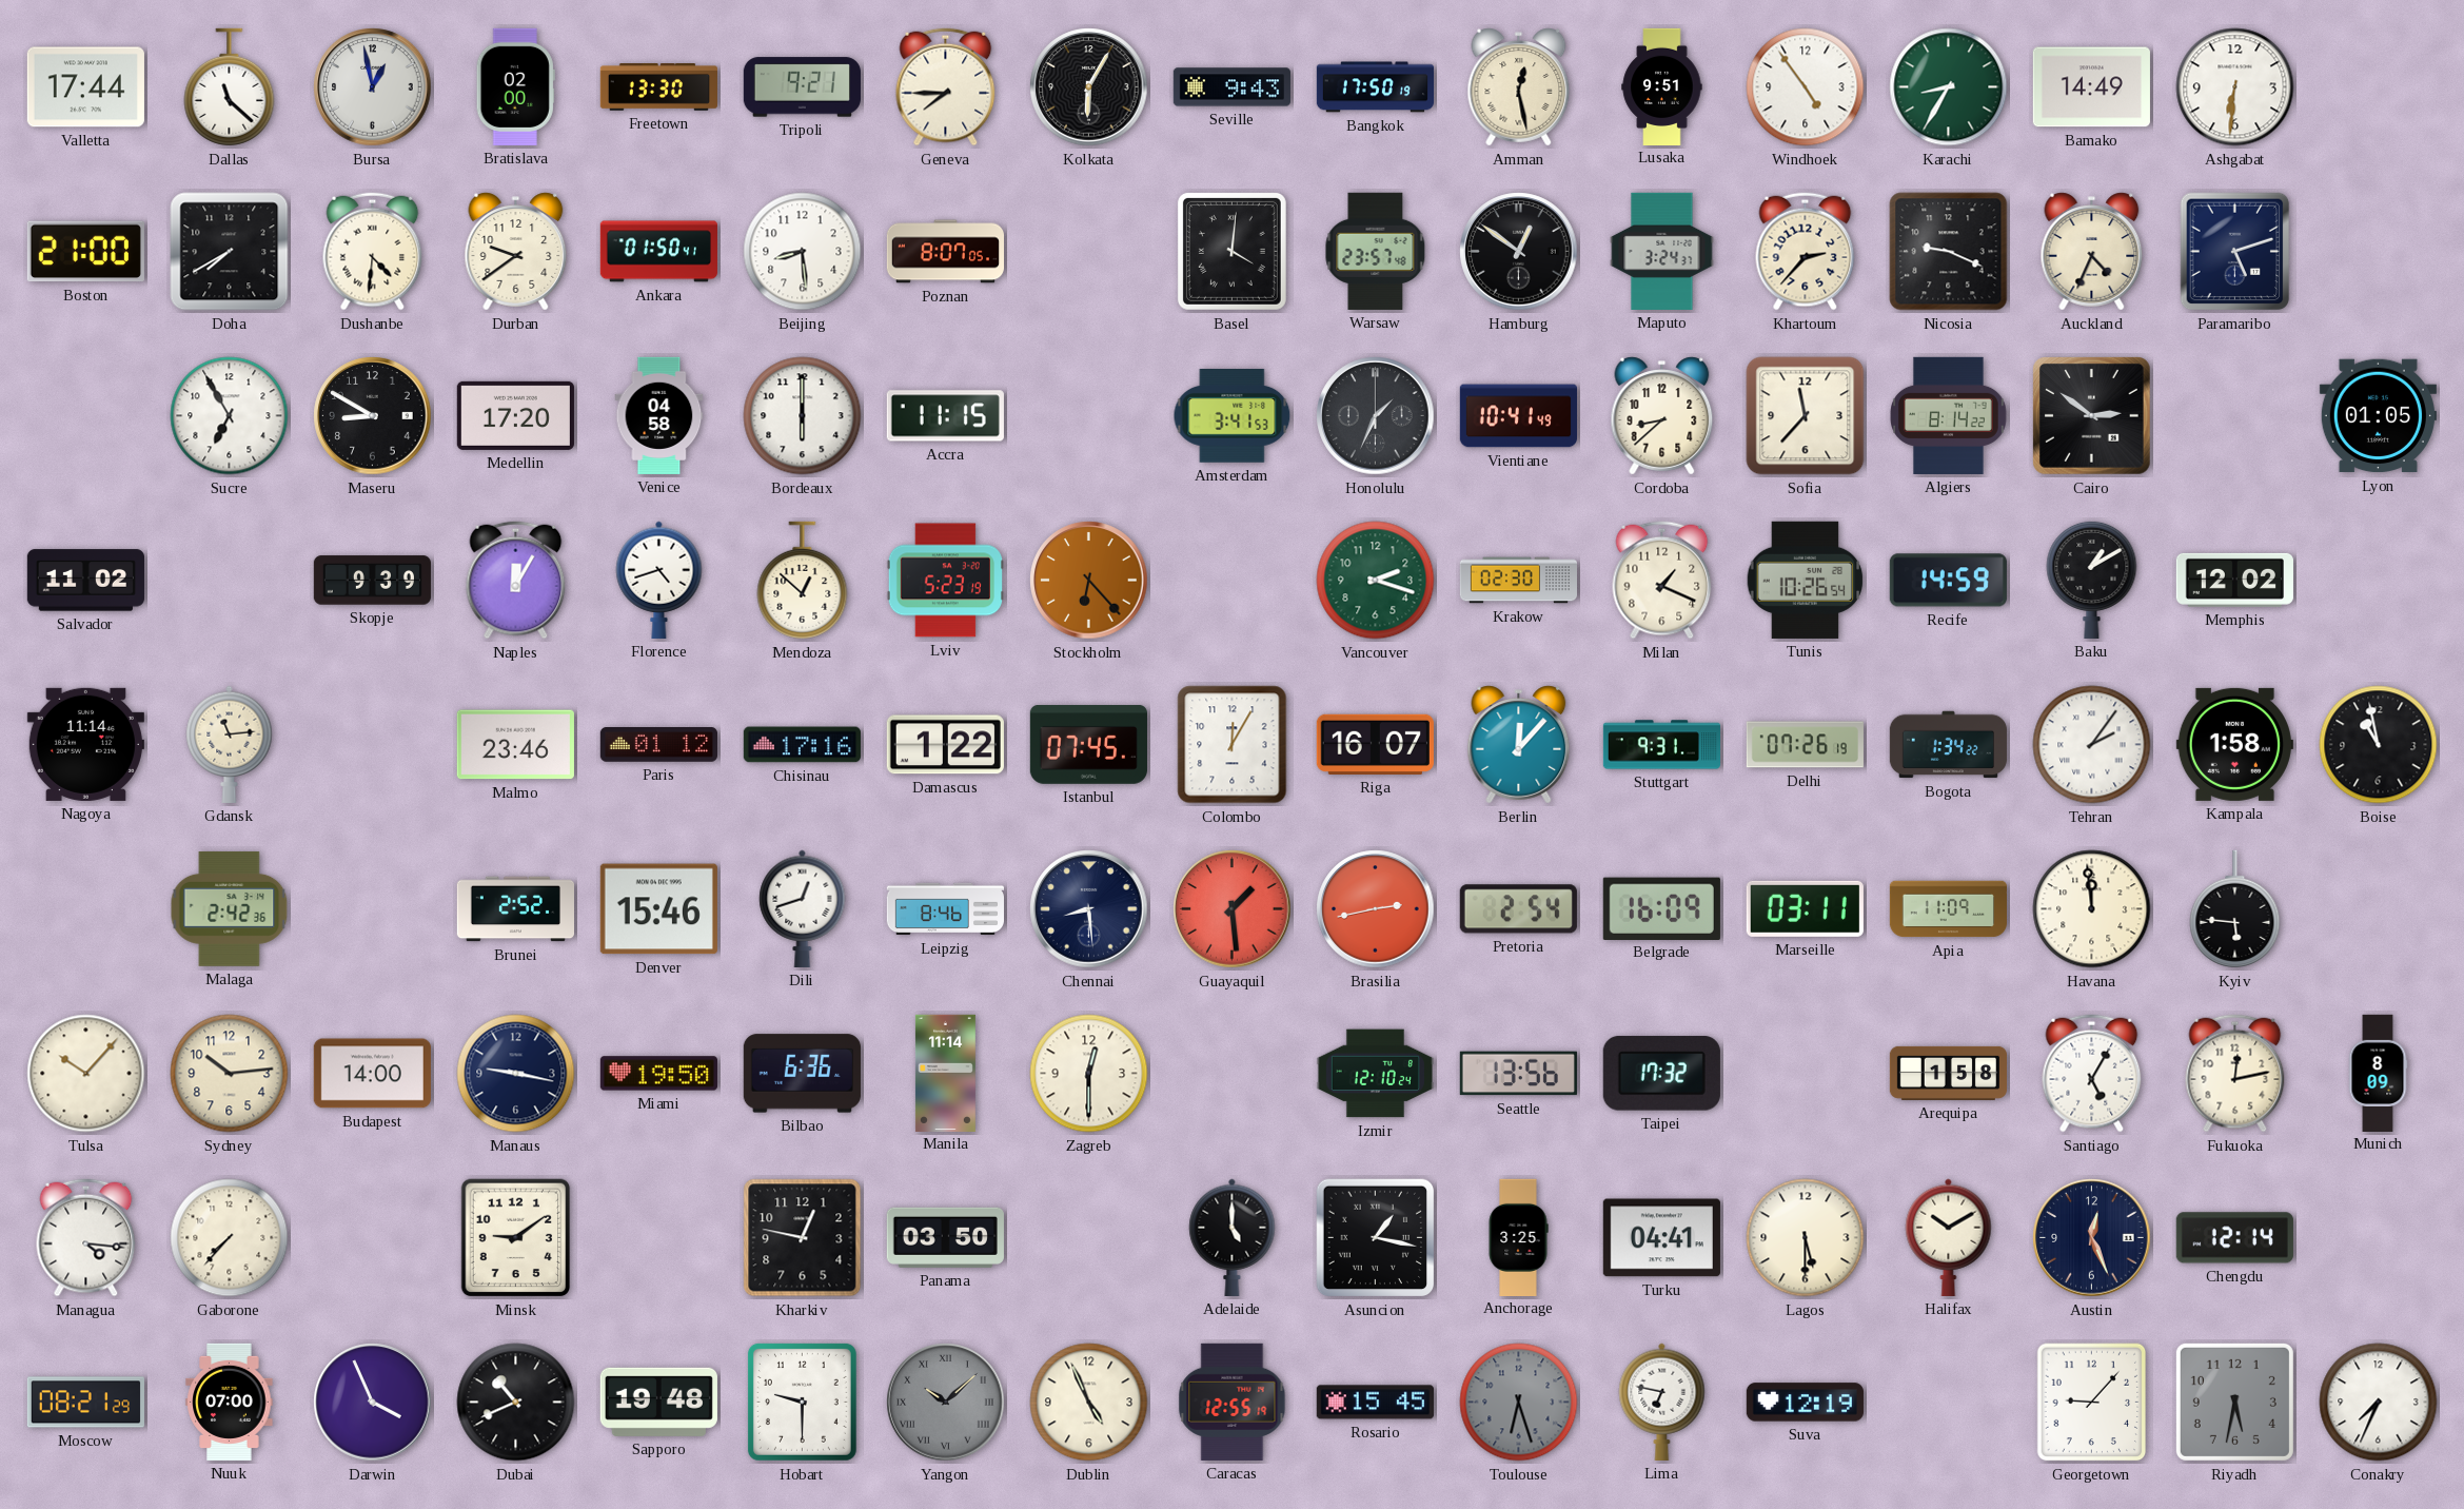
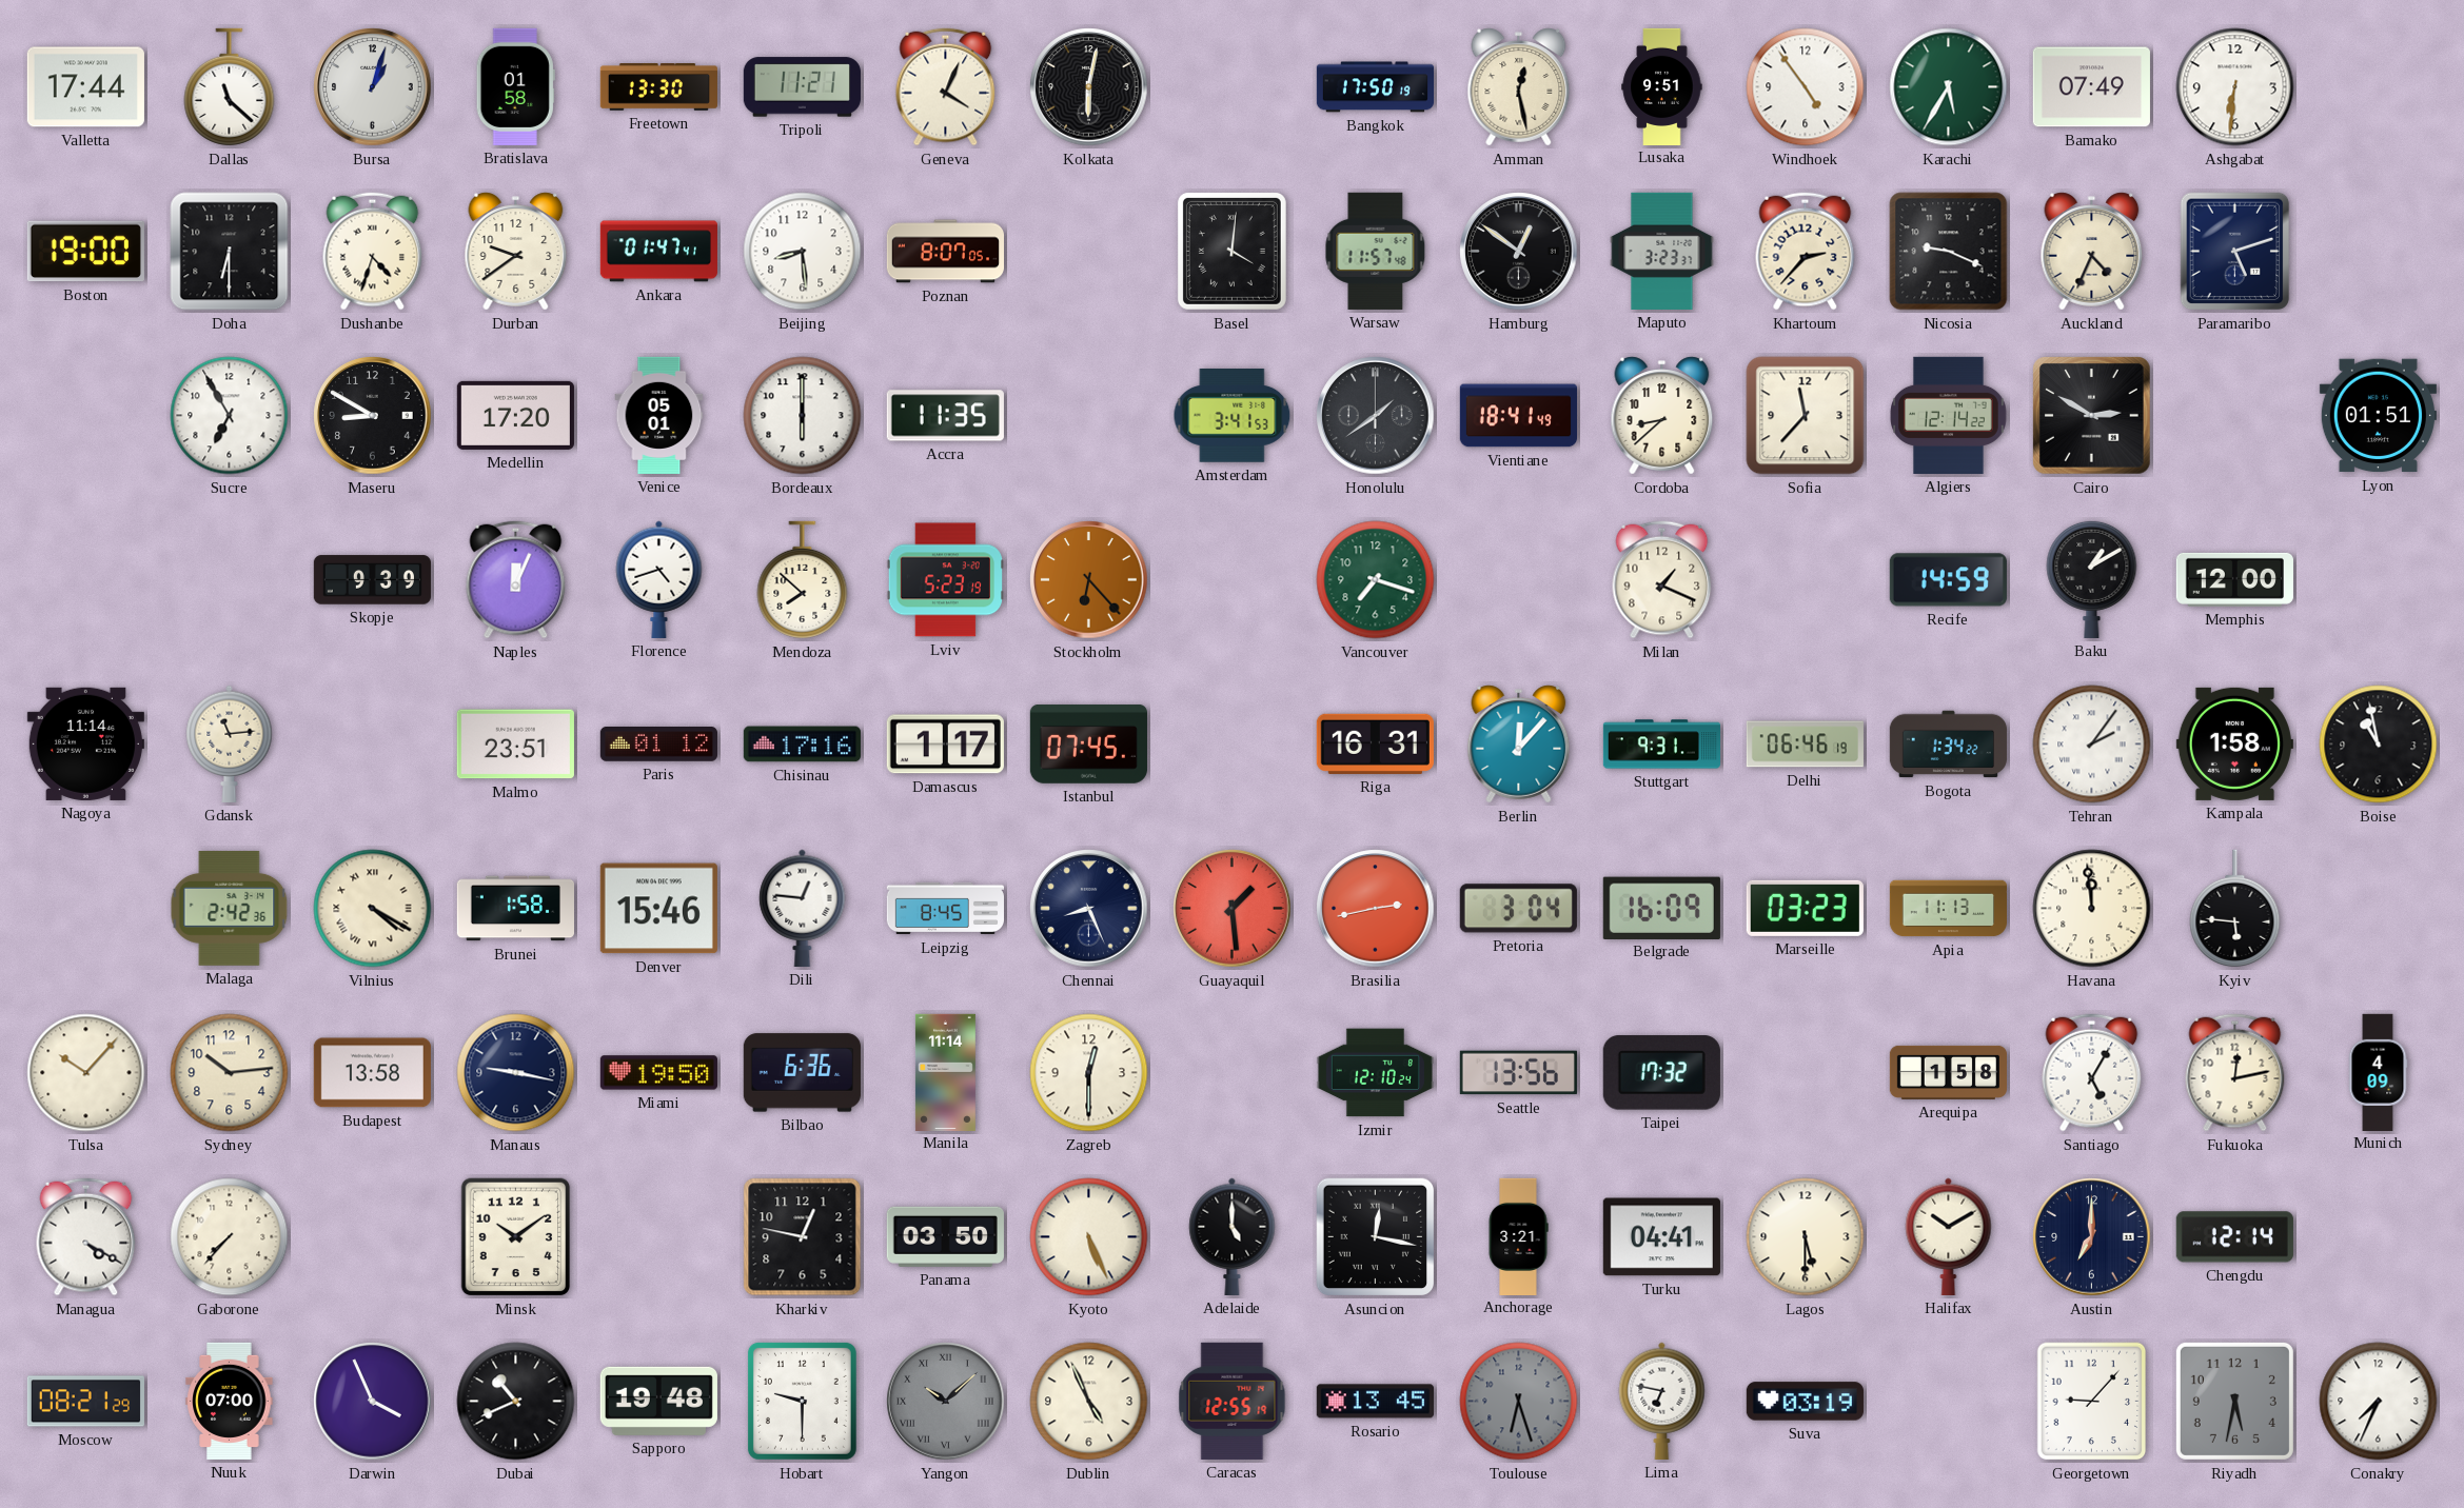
Bursa: 12:58 -> 1:03
Bratislava: 02:00 -> 01:58
Tripoli: 9:21 -> 11:21
Geneva: 7:45 -> 4:04
Kolkata: 6:05 -> 6:02
Seville: 9:43 -> none
Karachi: 8:35 -> 5:35
Bamako: 14:49 -> 07:49
Boston: 21:00 -> 19:00
Doha: 7:40 -> 6:30
Dushanbe: 4:31 -> 4:33
Ankara: 01:50 -> 01:47
Warsaw: 23:57 -> 11:57
Maputo: 3:24 -> 3:23
Venice: 04:58 -> 05:01
Accra: 11:15 -> 11:35
Honolulu: 1:34 -> 1:39
Vientiane: 10:41 -> 18:41
Algiers: 8:14 -> 12:14
Cairo: 2:51 -> 2:50
Lyon: 01:05 -> 01:51
Salvador: 11:02 -> none
Naples: 12:05 -> 12:04
Mendoza: 12:52 -> 7:52
Vancouver: 2:18 -> 7:18
Krakow: 02:30 -> none
Tunis: 10:26 -> none
Memphis: 12:02 -> 12:00
Malmo: 23:46 -> 23:51
Damascus: 1:22 -> 1:17
Colombo: 12:05 -> none
Riga: 16:07 -> 16:31
Delhi: 07:26 -> 06:46
Vilnius: none -> 4:20
Brunei: 2:52 -> 1:58
Dili: 12:42 -> 12:46
Leipzig: 8:46 -> 8:45
Chennai: 8:29 -> 8:26
Pretoria: 2:54 -> 3:04
Marseille: 03:11 -> 03:23
Apia: 11:09 -> 11:13
Budapest: 14:00 -> 13:58
Munich: 8:09 -> 4:09
Managua: 4:16 -> 4:20
Minsk: 9:09 -> 10:09
Kyoto: none -> 5:26
Asuncion: 1:17 -> 12:17
Anchorage: 3:25 -> 3:21
Austin: 12:26 -> 7:00
Rosario: 15:45 -> 13:45
Suva: 12:19 -> 03:19
